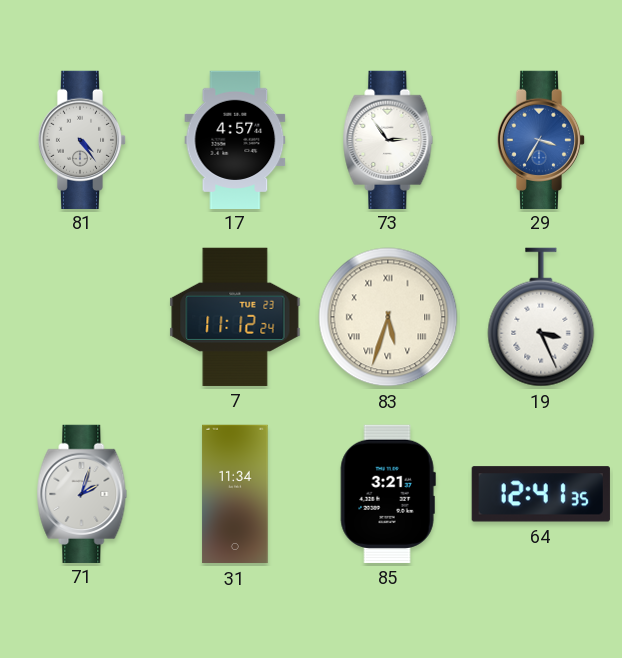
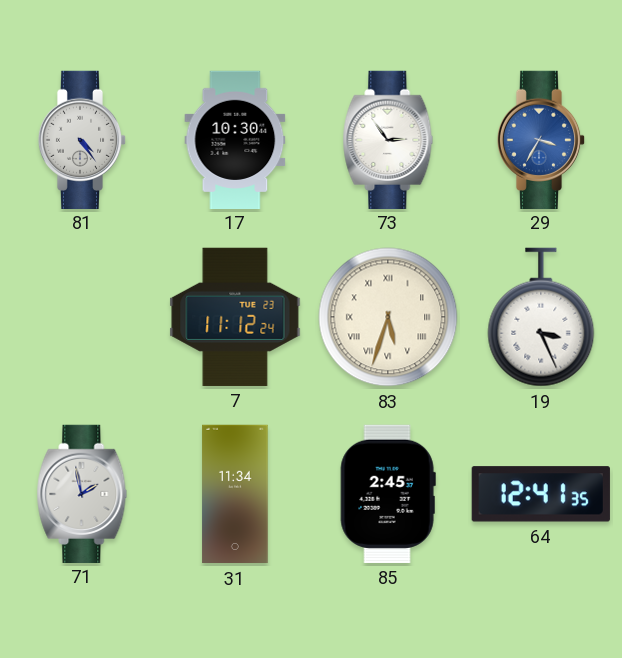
17: 4:57 -> 10:30
71: 2:03 -> 1:58
85: 3:21 -> 2:45
